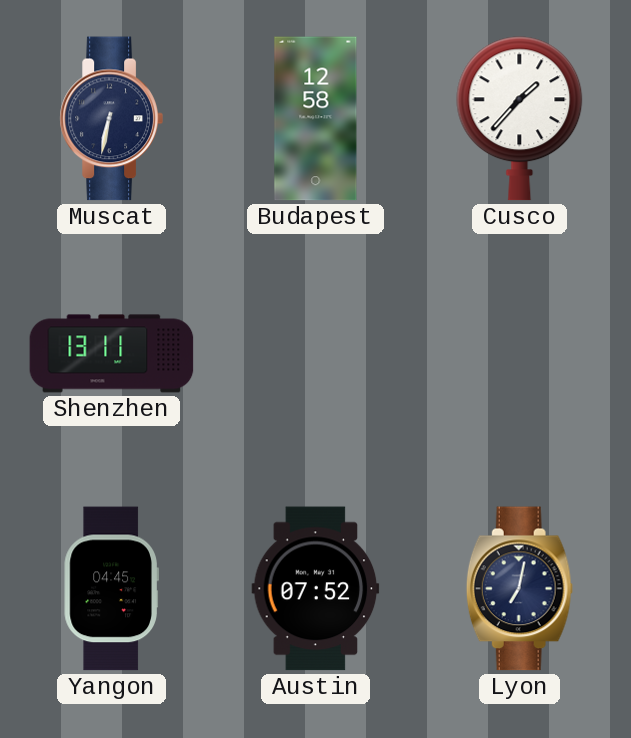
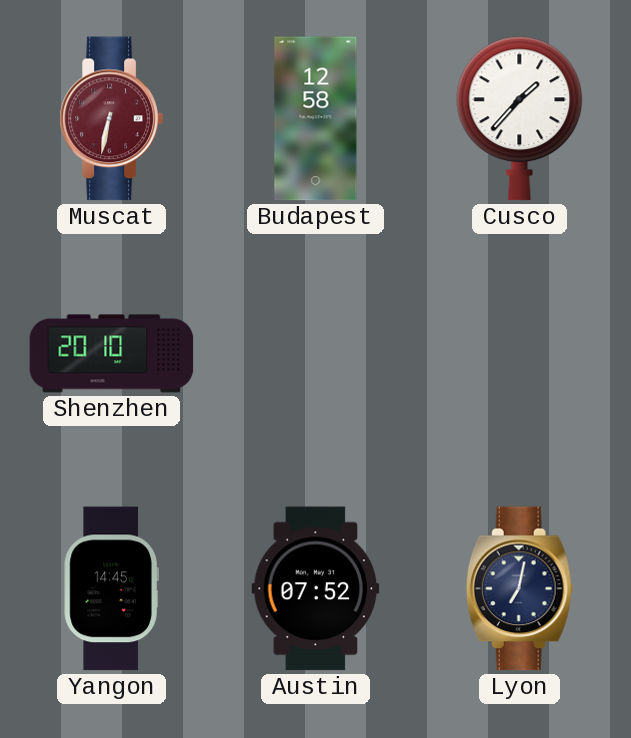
Muscat dial: navy -> burgundy
Shenzhen: 13:11 -> 20:10
Yangon: 04:45 -> 14:45
